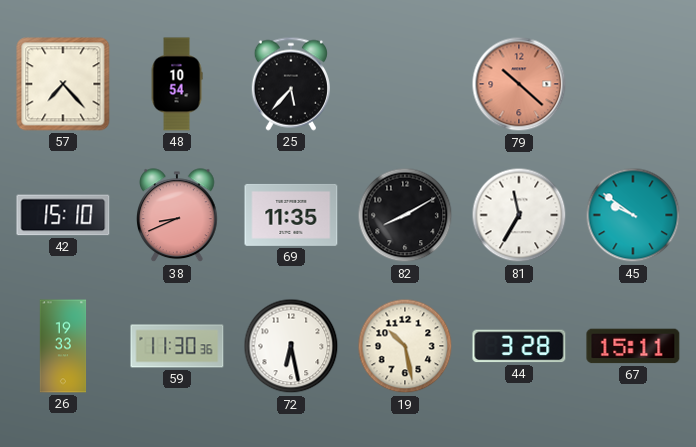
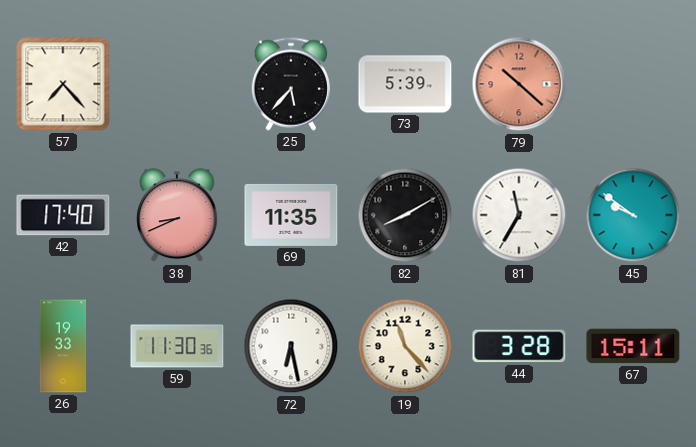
48: 10:54 -> none
73: none -> 5:39
42: 15:10 -> 17:40
19: 10:28 -> 11:23
